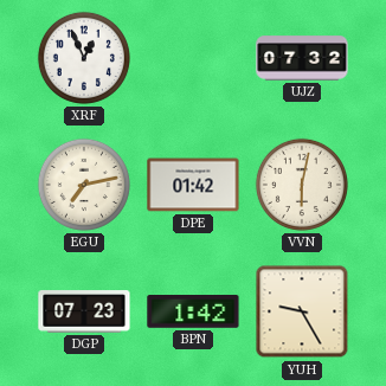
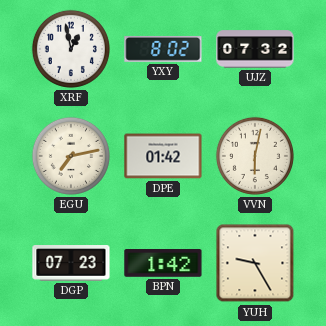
XRF: 12:56 -> 12:58
YXY: none -> 8:02
